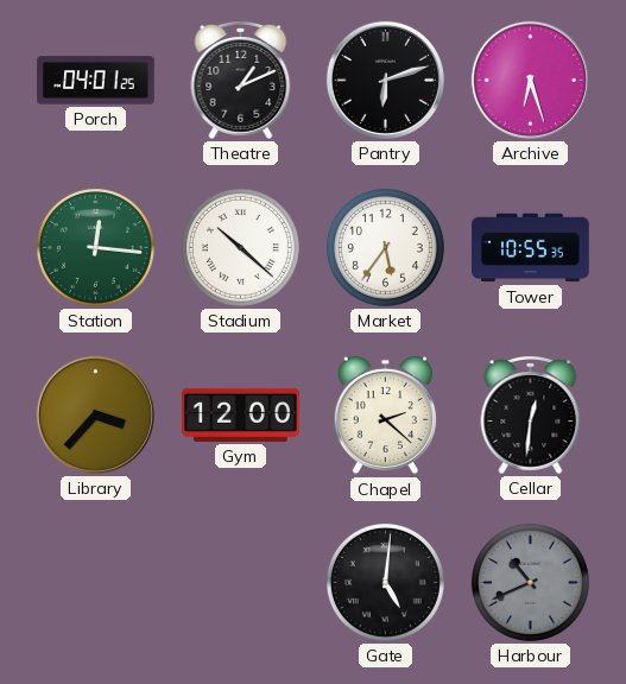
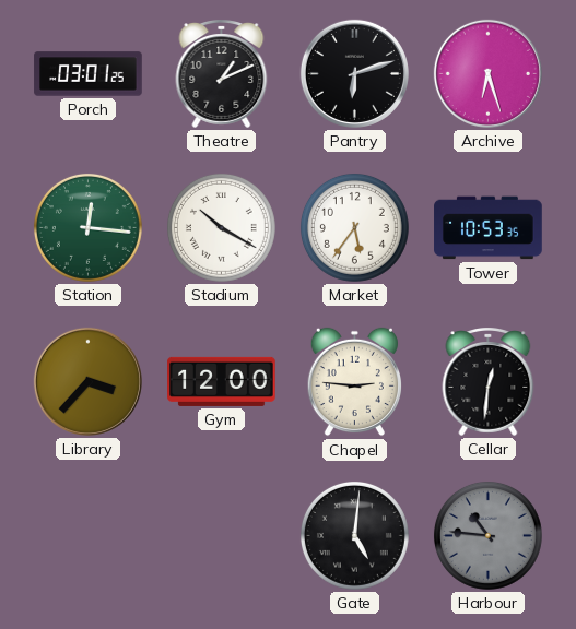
Porch: 04:01 -> 03:01
Stadium: 10:22 -> 10:20
Tower: 10:55 -> 10:53
Chapel: 2:22 -> 2:46
Harbour: 10:41 -> 10:46
